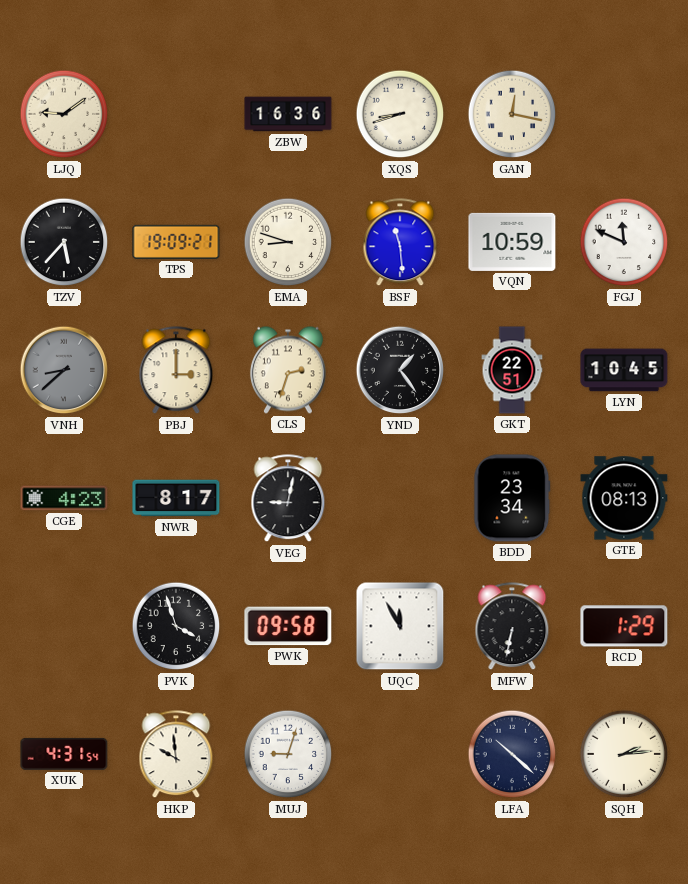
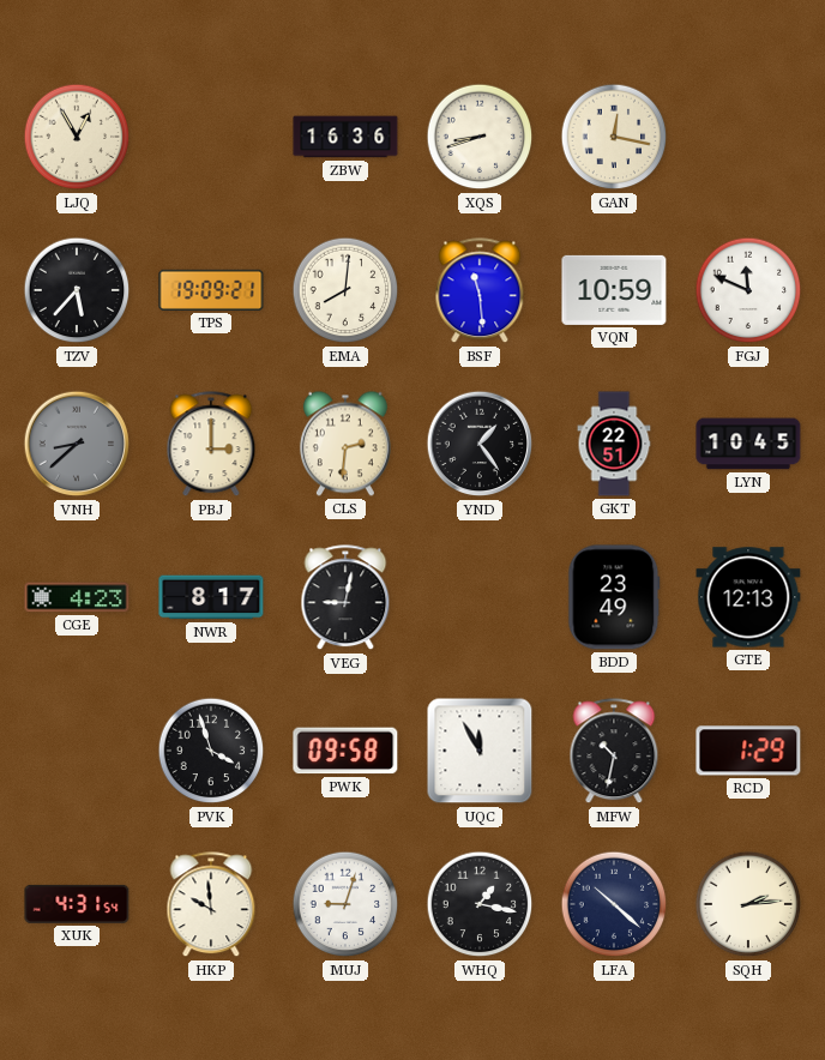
LJQ: 9:09 -> 12:55
EMA: 8:48 -> 8:01
CLS: 2:33 -> 2:31
BDD: 23:34 -> 23:49
GTE: 08:13 -> 12:13
MFW: 6:32 -> 10:32
WHQ: none -> 1:17
